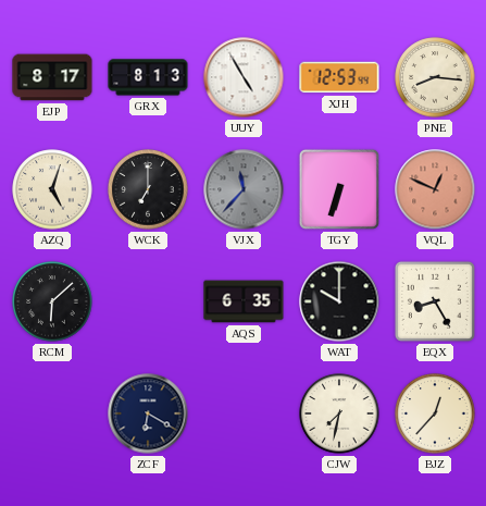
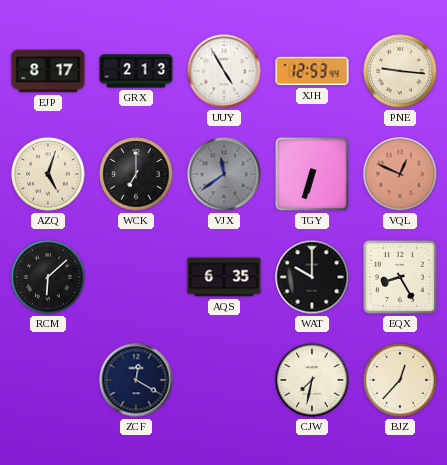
GRX: 8:13 -> 2:13
PNE: 8:16 -> 9:16
VJX: 11:37 -> 11:39
ZCF: 6:20 -> 12:20
